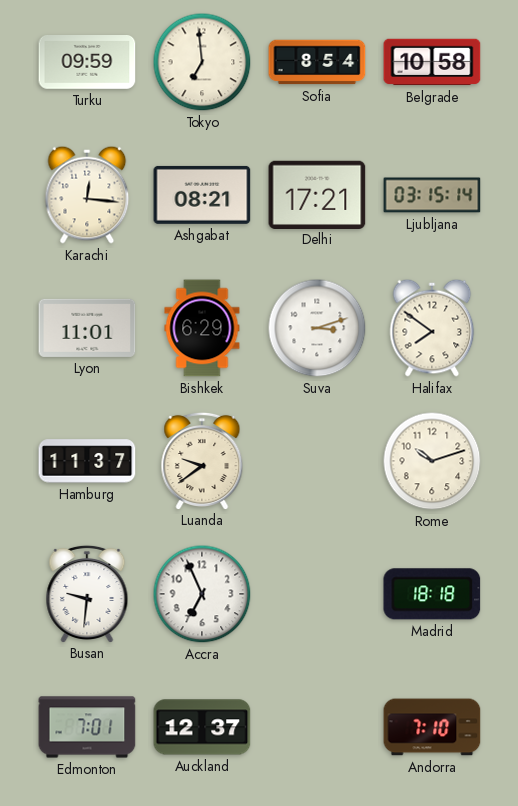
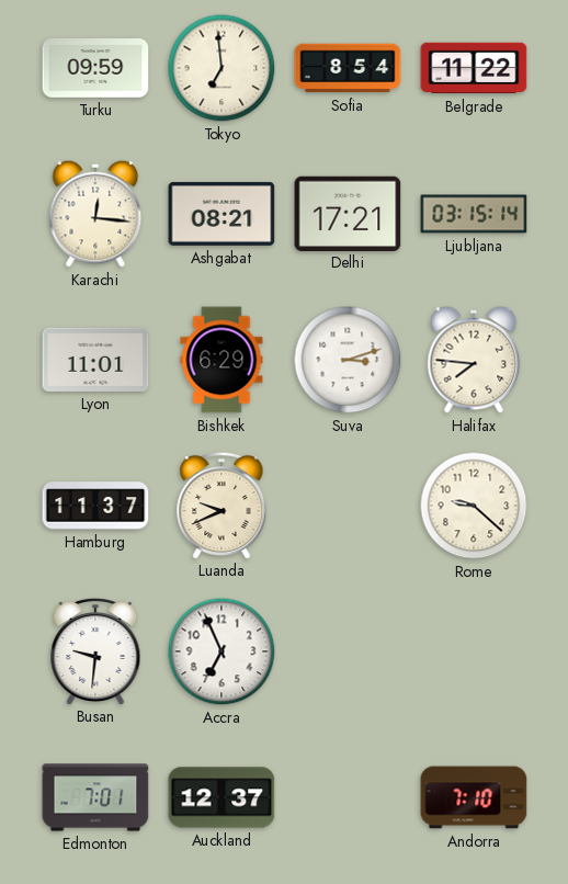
Belgrade: 10:58 -> 11:22
Halifax: 7:51 -> 7:46
Luanda: 9:39 -> 9:41
Rome: 10:12 -> 9:22
Madrid: 18:18 -> none
